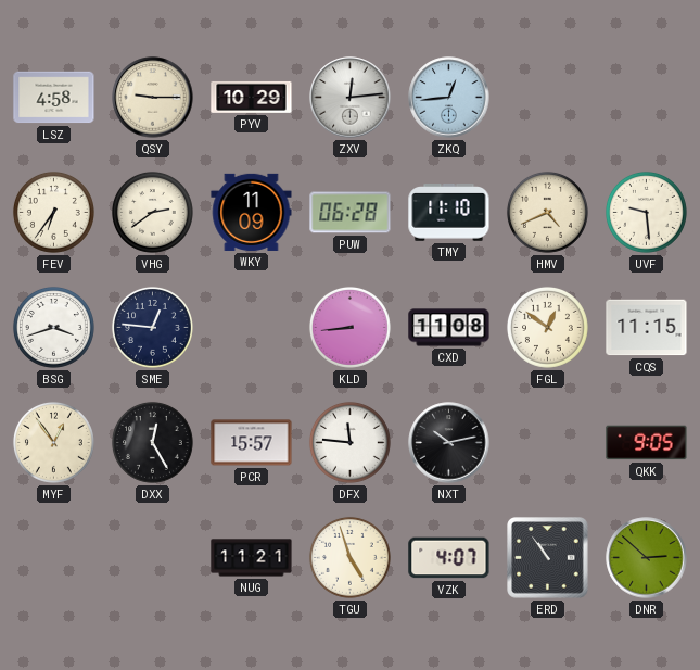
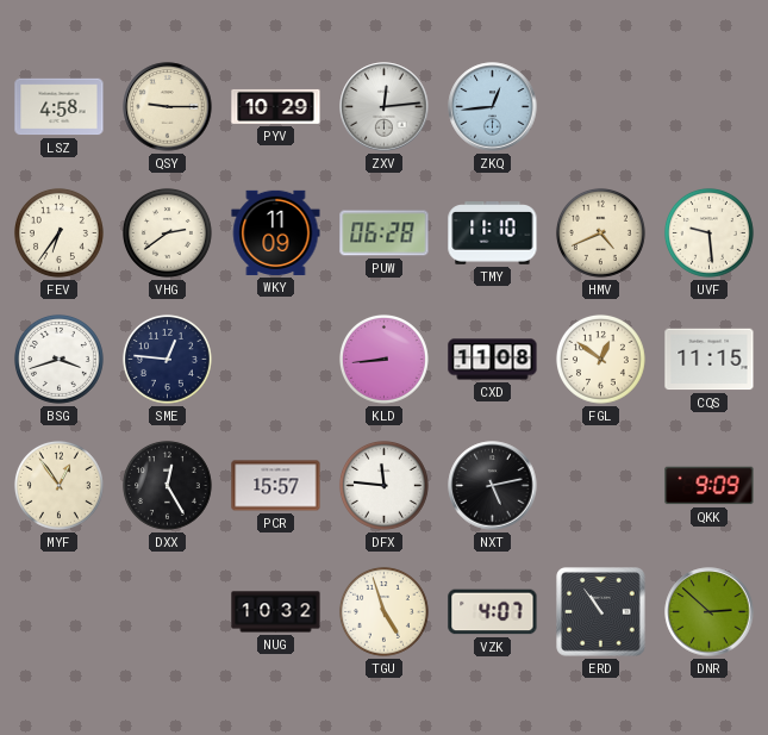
NXT: 10:13 -> 5:13
QKK: 9:05 -> 9:09
NUG: 11:21 -> 10:32
